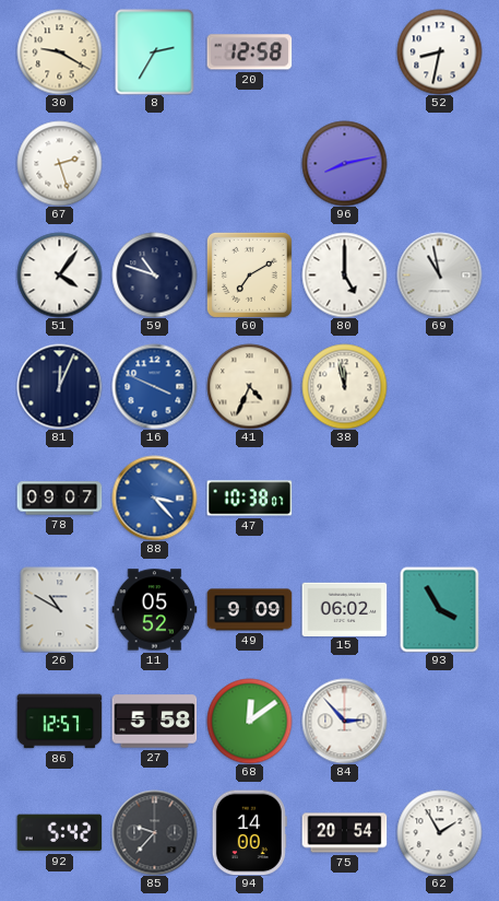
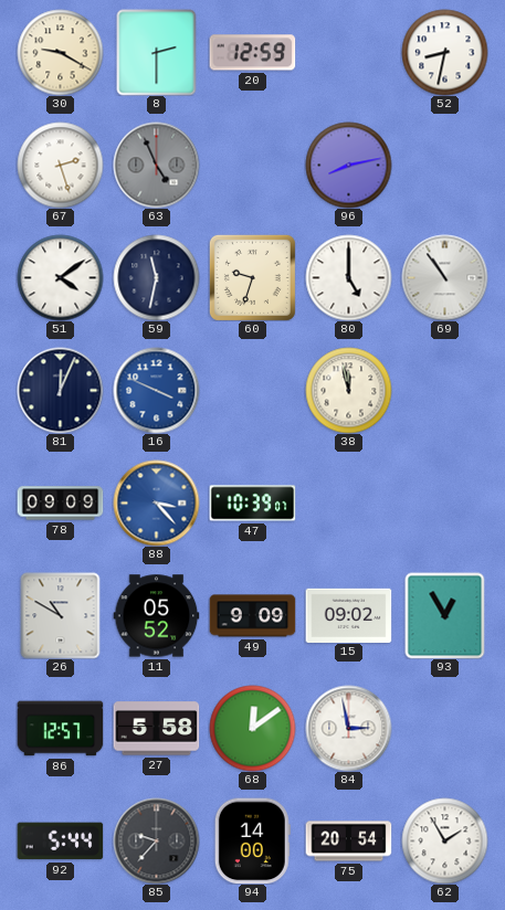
8: 2:35 -> 2:30
20: 12:58 -> 12:59
63: none -> 4:56
51: 4:06 -> 4:09
59: 10:48 -> 11:32
60: 7:10 -> 9:33
69: 10:58 -> 10:54
41: 4:34 -> none
78: 09:07 -> 09:09
47: 10:38 -> 10:39
15: 06:02 -> 09:02
93: 3:55 -> 12:55
84: 2:53 -> 2:58
92: 5:42 -> 5:44
